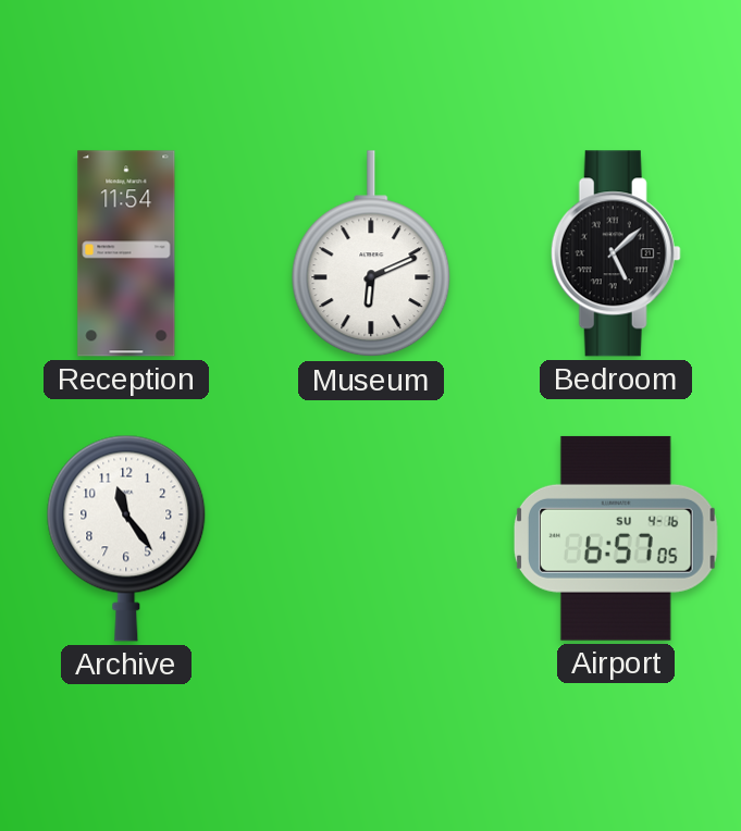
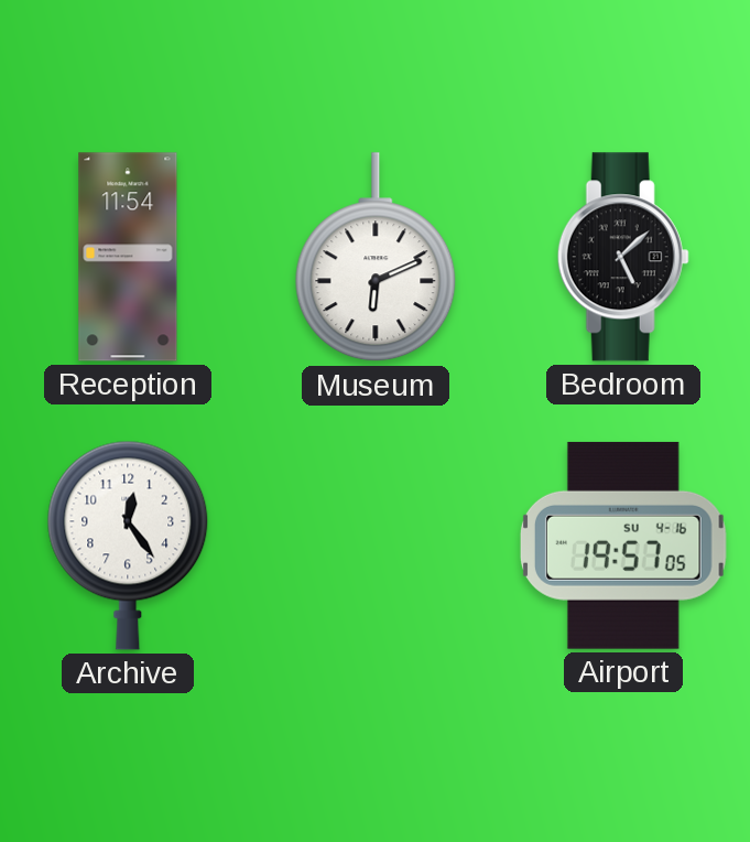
Archive: 11:24 -> 12:24
Airport: 6:57 -> 19:57
